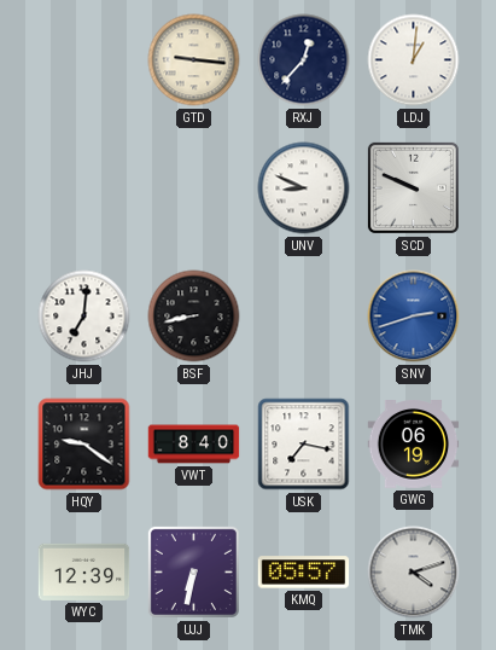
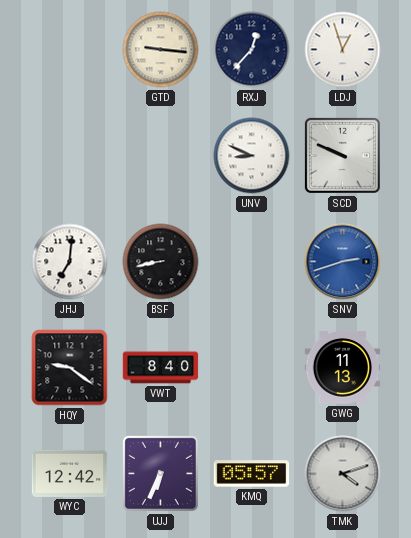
LDJ: 1:01 -> 12:57
USK: 7:17 -> none
GWG: 06:19 -> 11:13
WYC: 12:39 -> 12:42
UJJ: 6:32 -> 6:34
